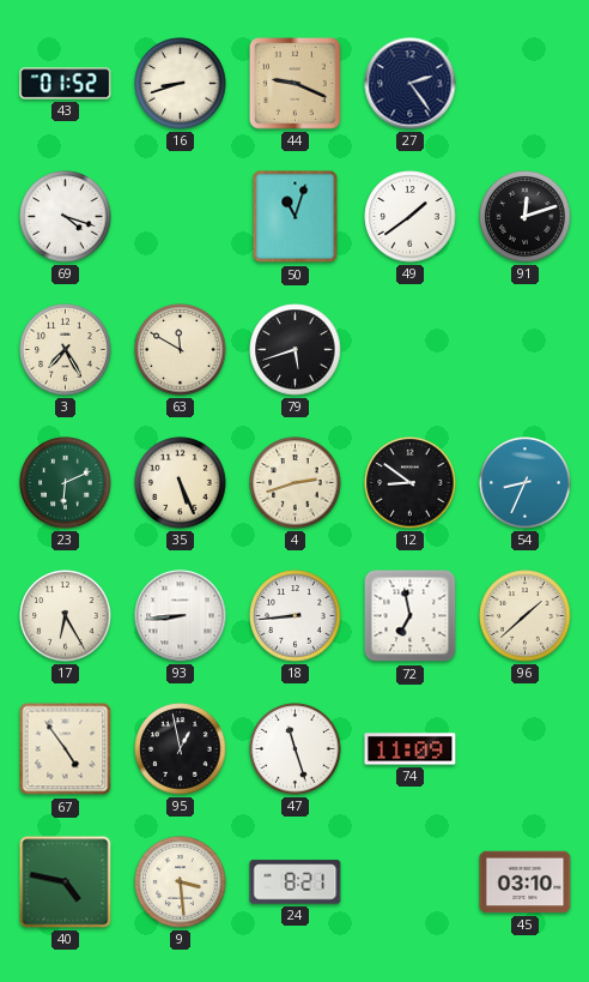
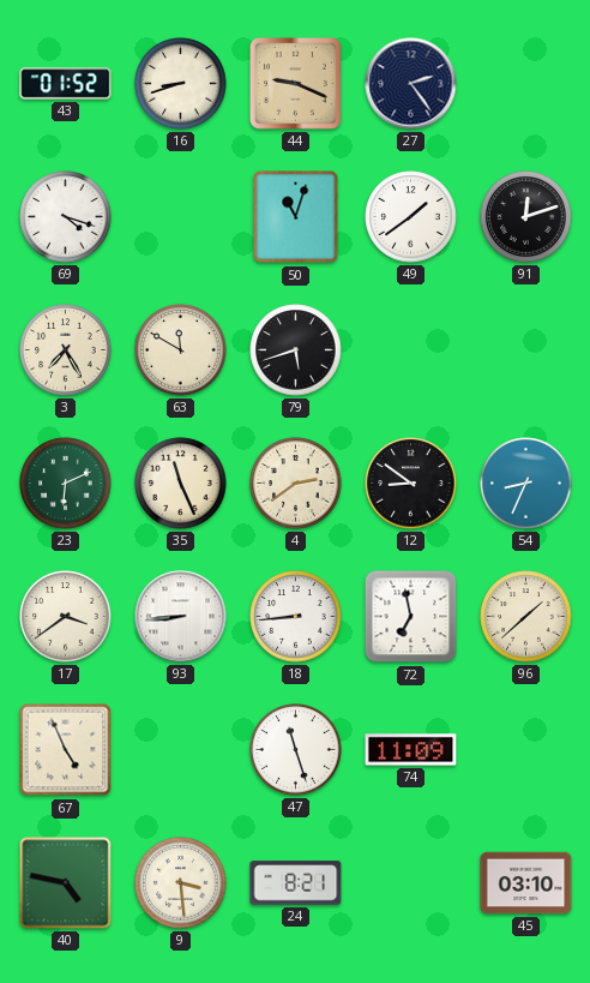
35: 5:26 -> 11:26
4: 2:42 -> 2:39
17: 6:25 -> 3:39
67: 4:54 -> 4:56
95: 12:58 -> none
